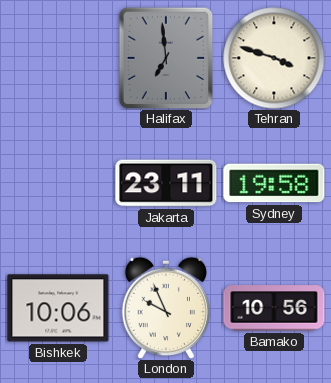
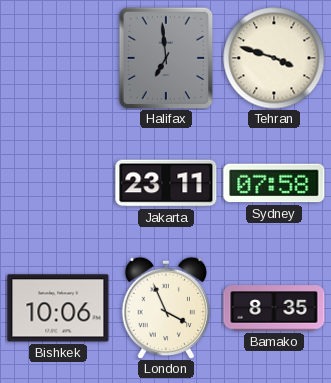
Sydney: 19:58 -> 07:58
London: 9:56 -> 3:56
Bamako: 10:56 -> 8:35
